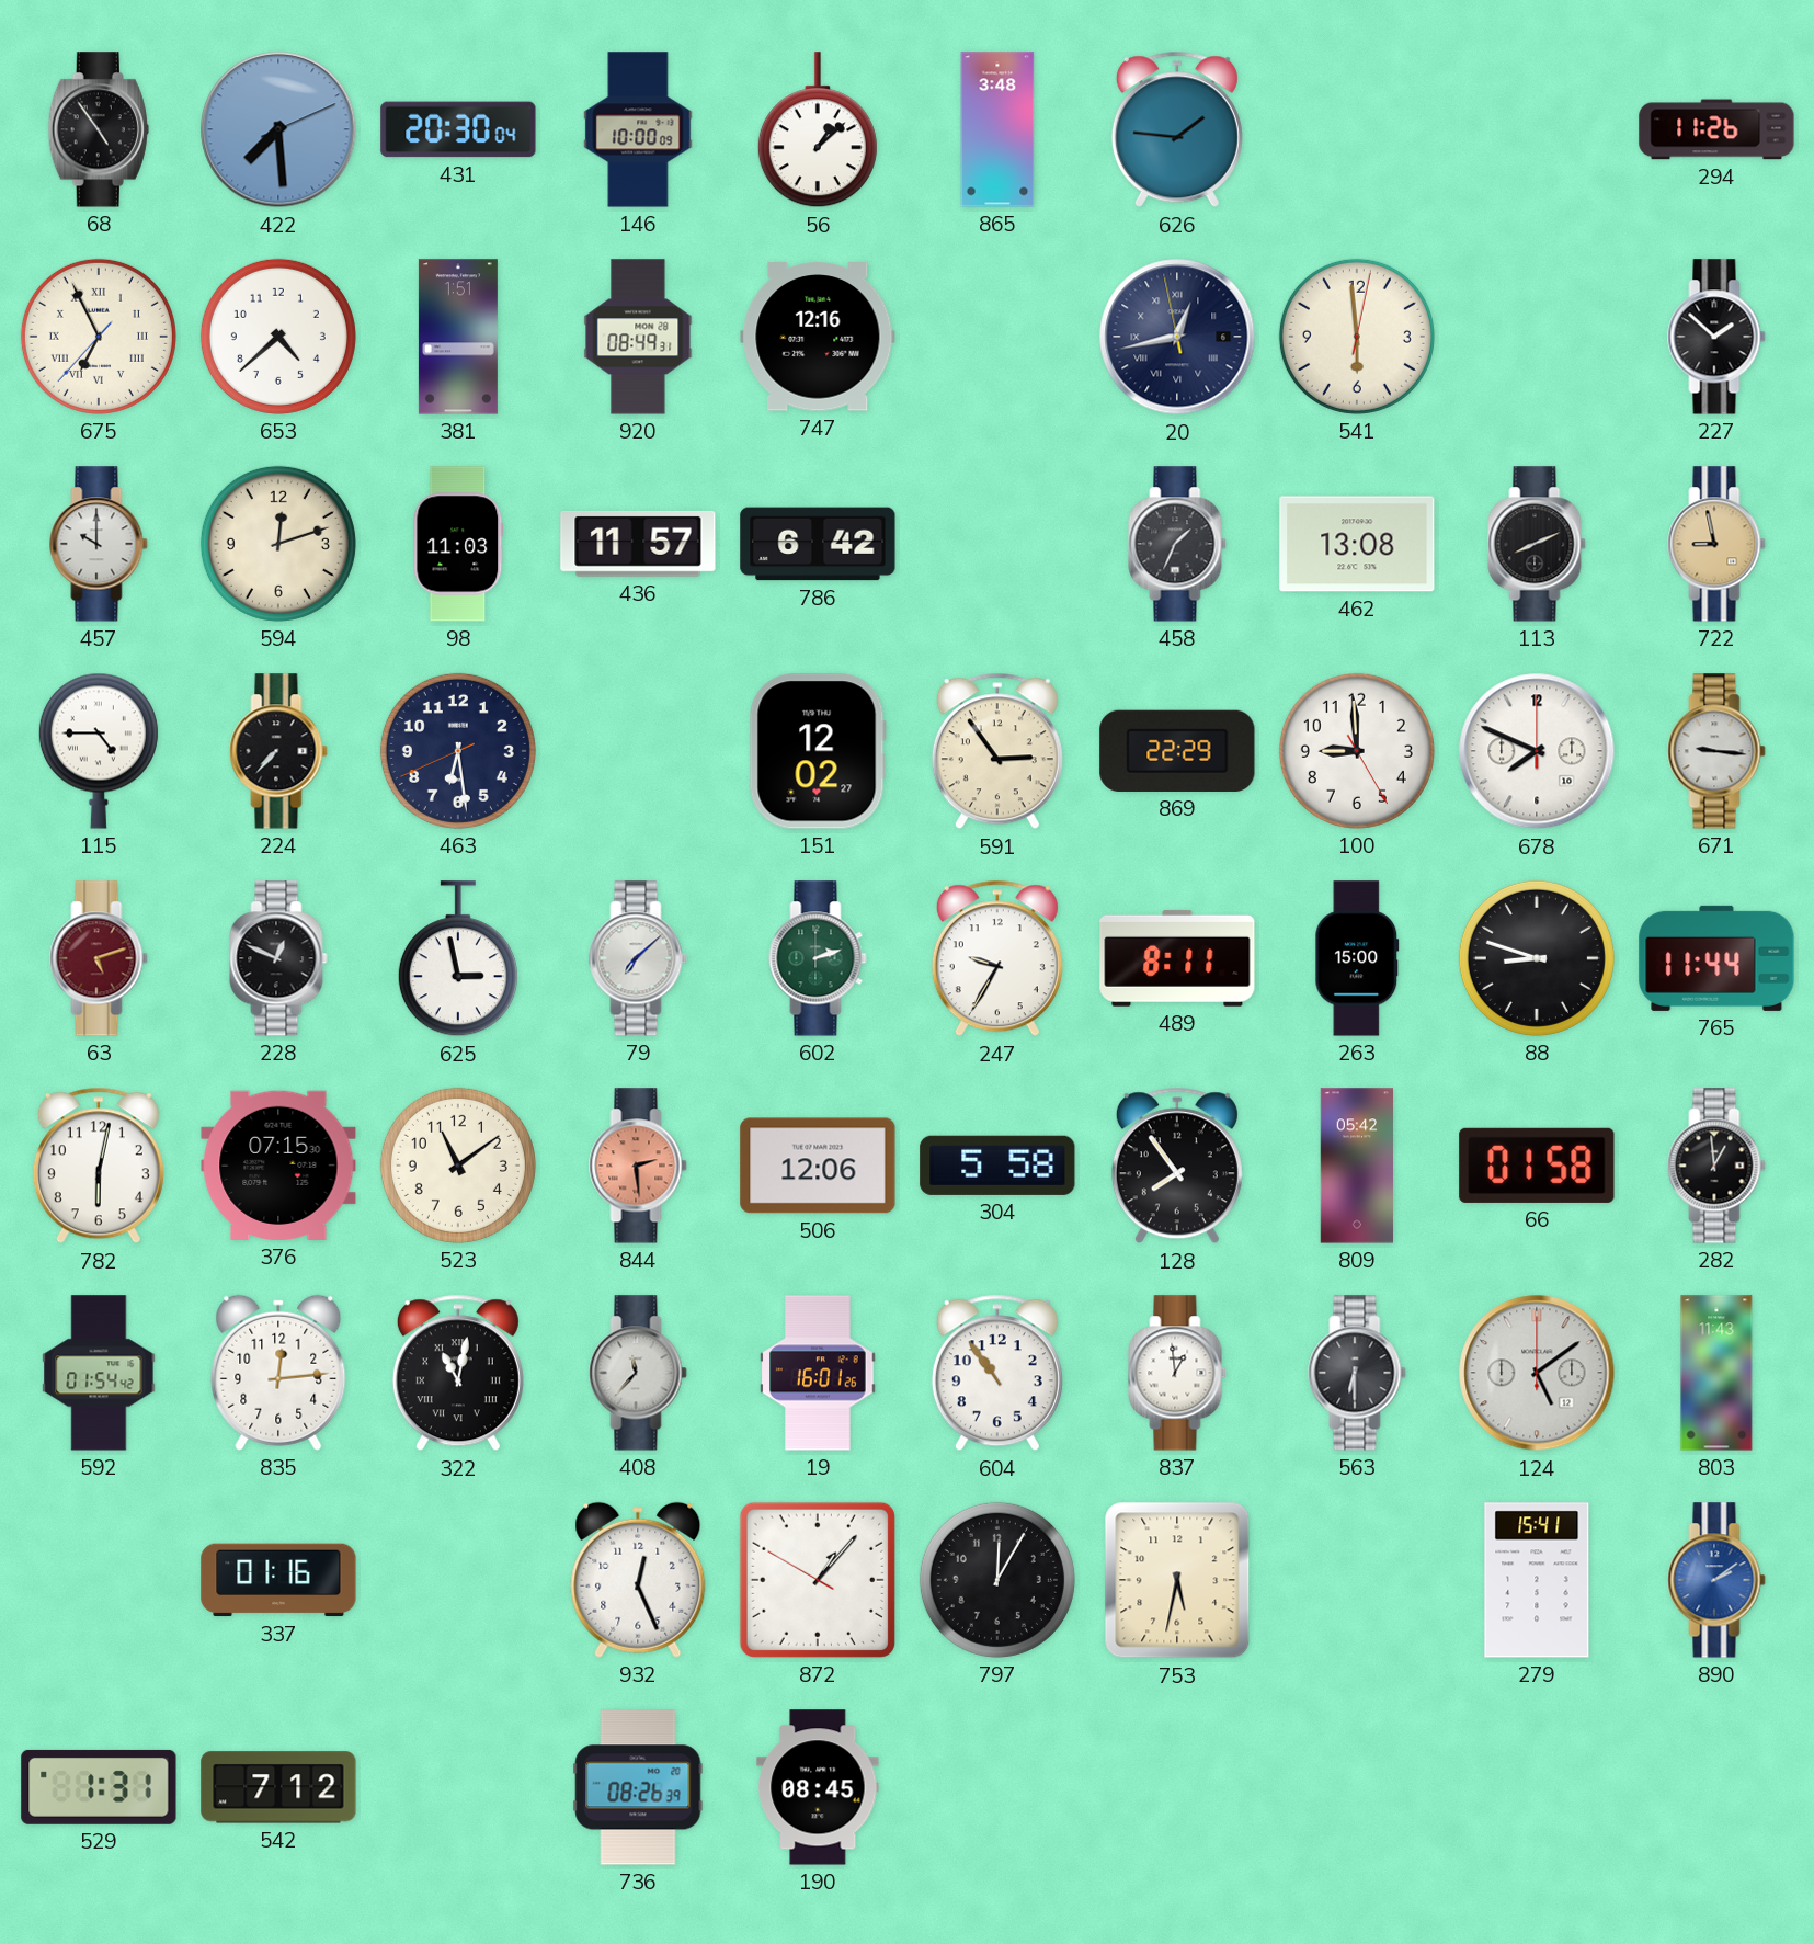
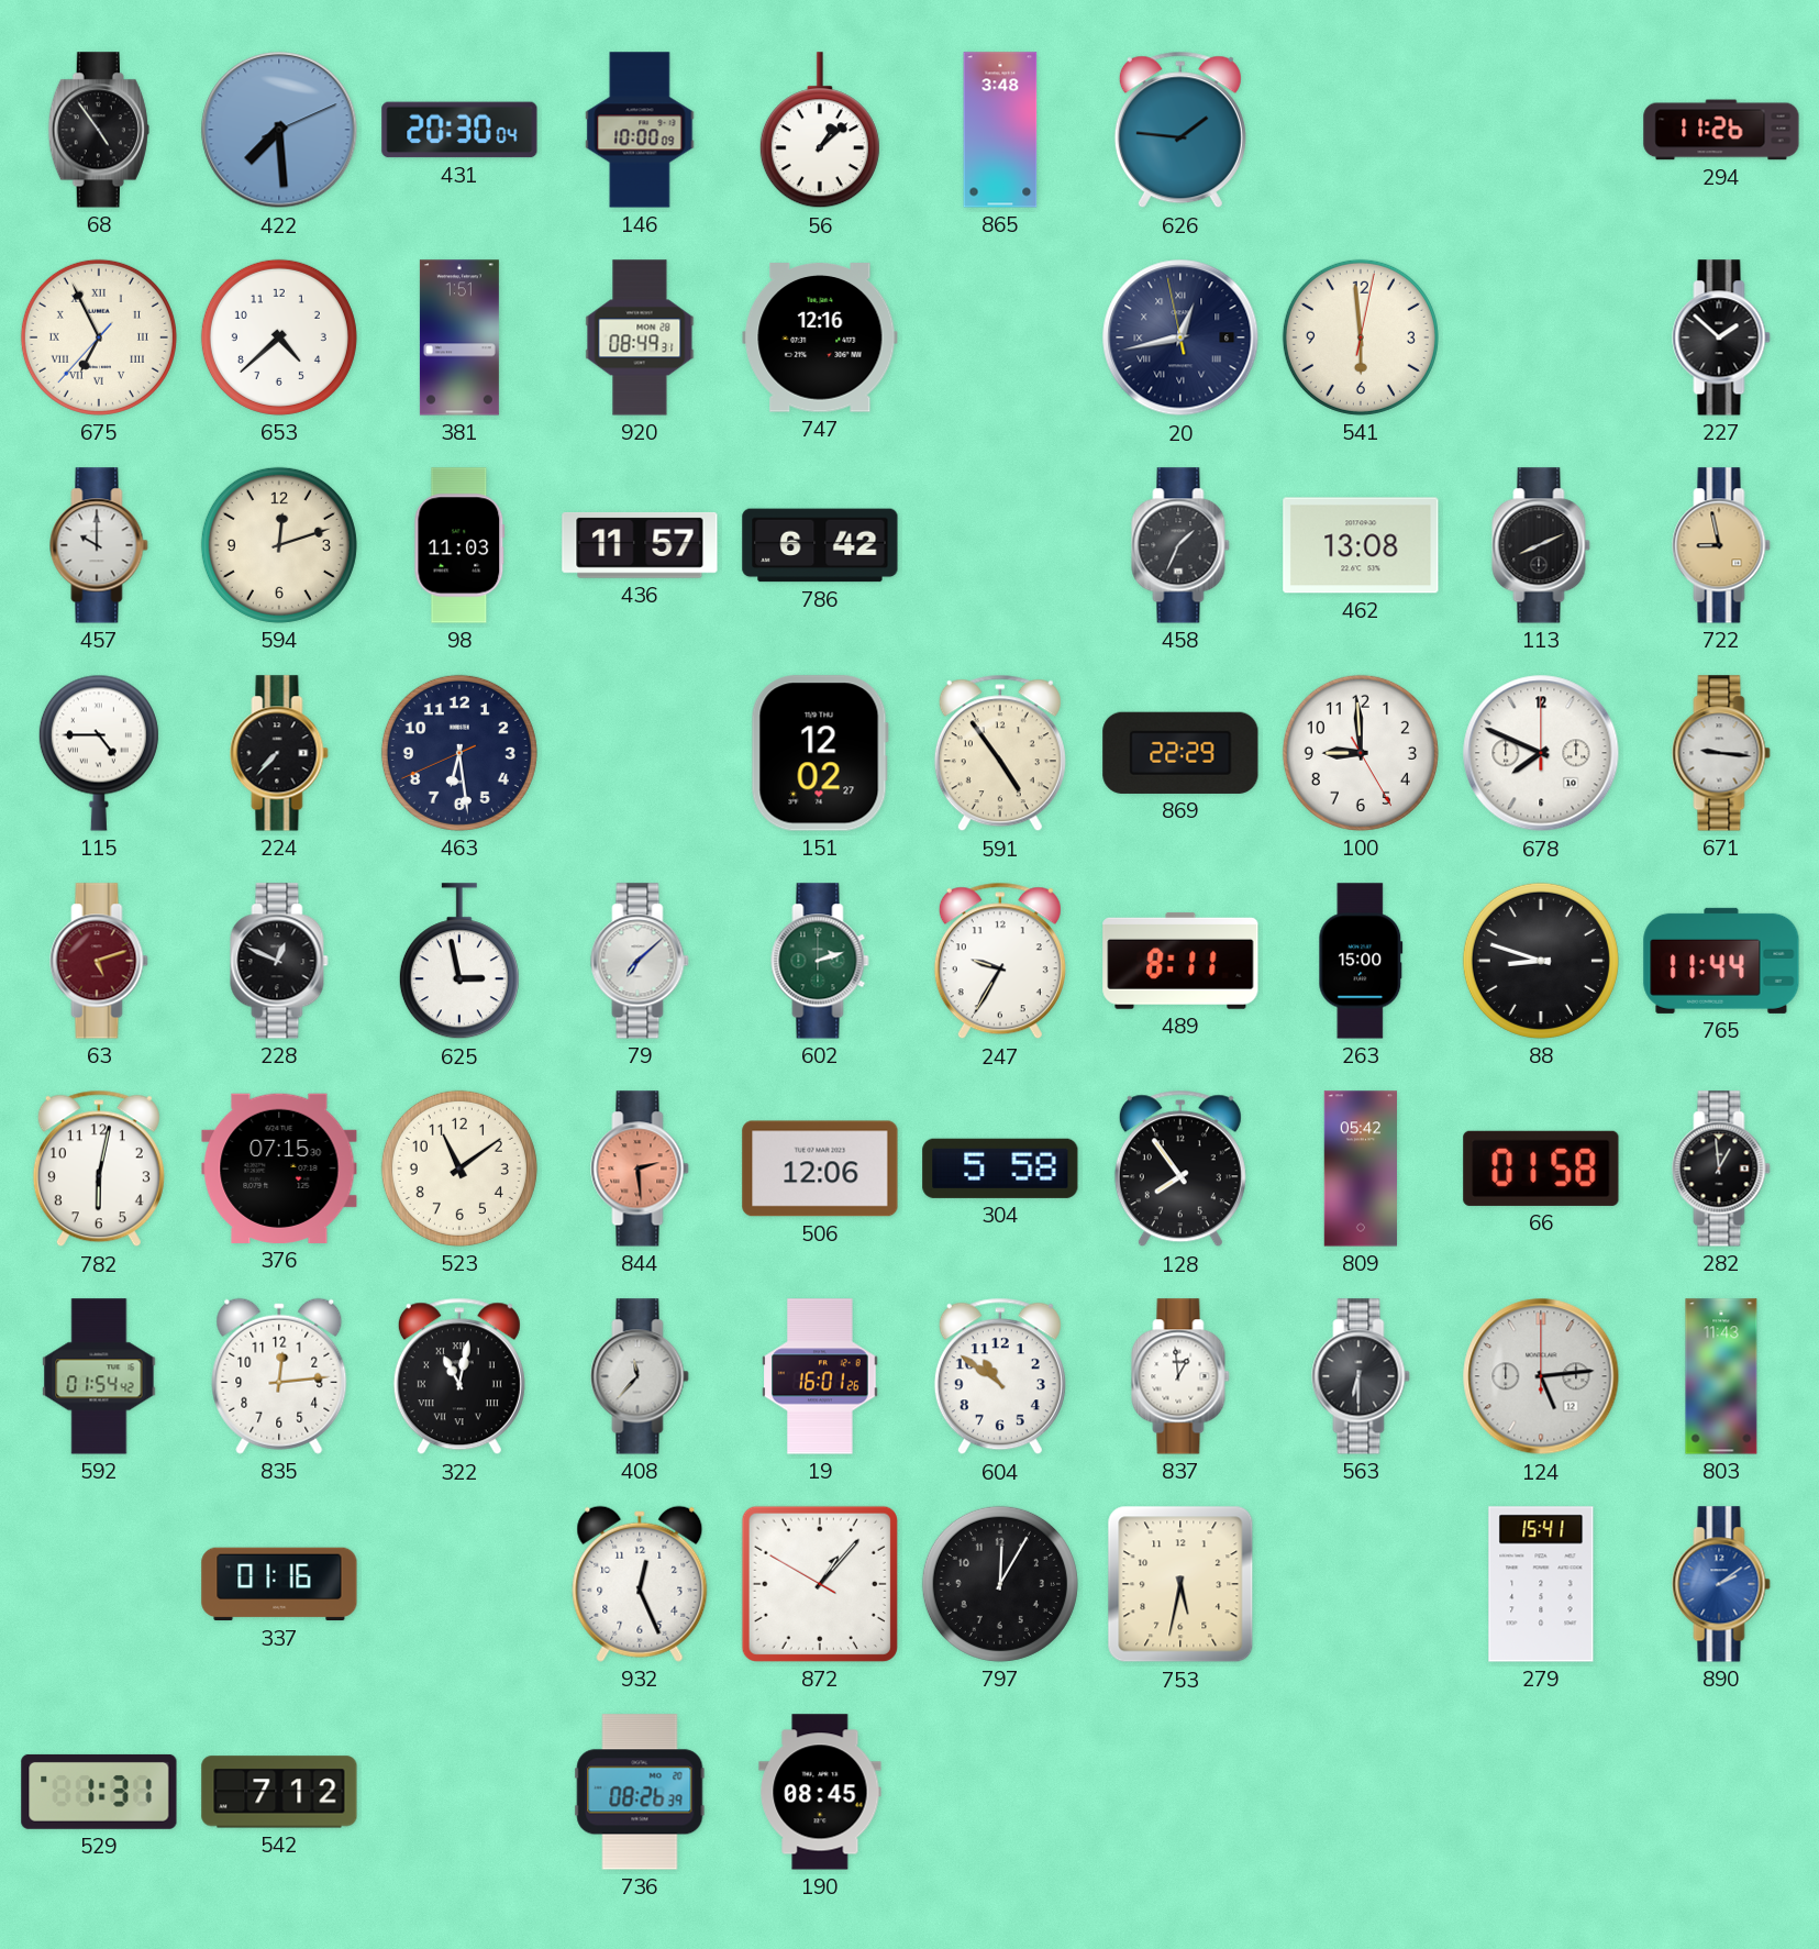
591: 2:54 -> 4:54
604: 10:54 -> 10:51
124: 5:09 -> 5:14
